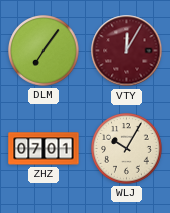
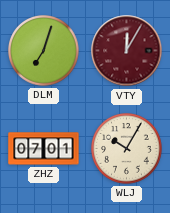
DLM: 7:06 -> 7:03
